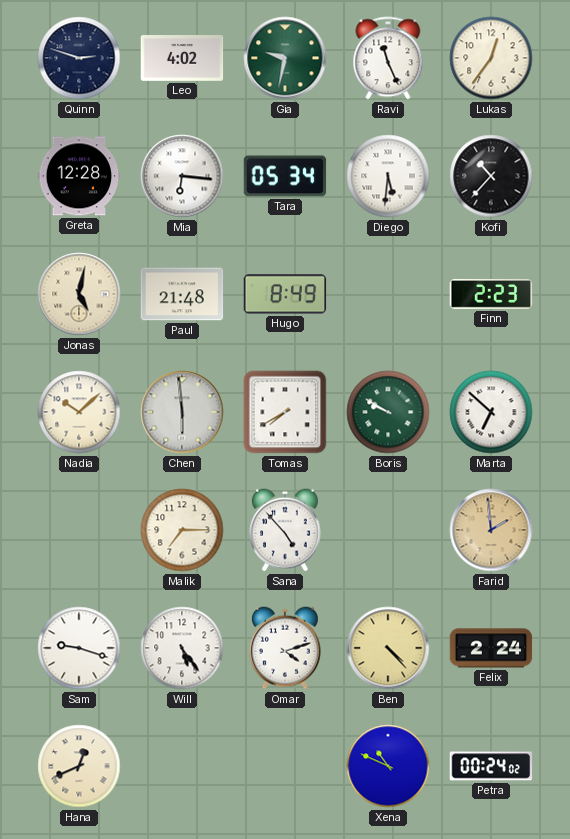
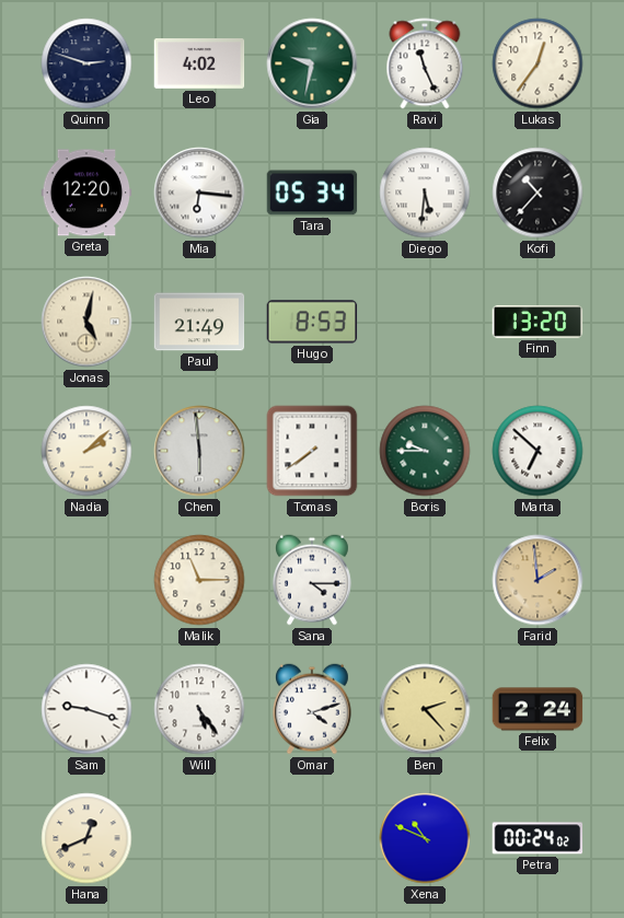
Greta: 12:28 -> 12:20
Paul: 21:48 -> 21:49
Hugo: 8:49 -> 8:53
Finn: 2:23 -> 13:20
Nadia: 10:08 -> 2:08
Tomas: 7:40 -> 7:39
Boris: 9:50 -> 9:45
Malik: 7:15 -> 11:15
Sana: 4:53 -> 4:15
Ben: 4:23 -> 2:23
